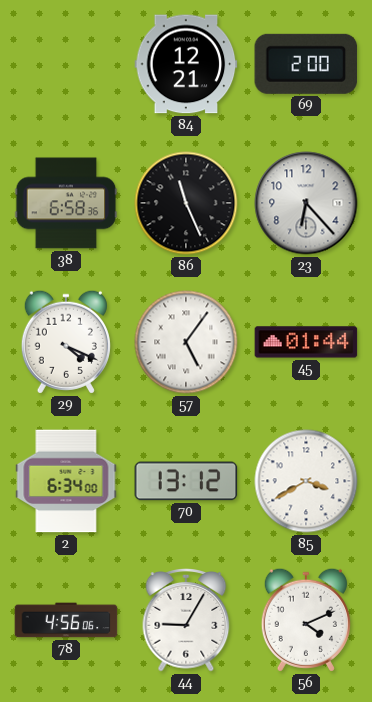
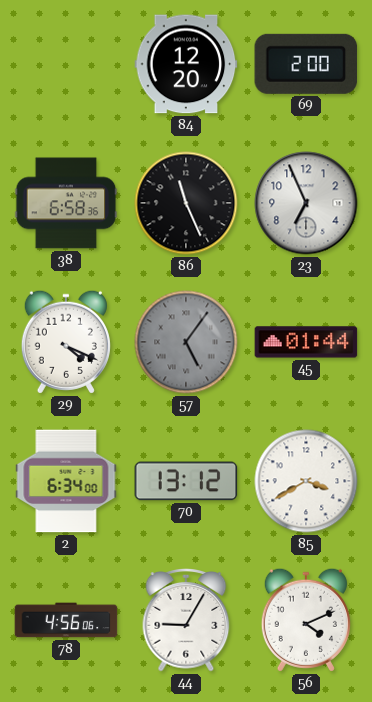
84: 12:21 -> 12:20
23: 6:23 -> 6:56
57 dial: white -> grey
